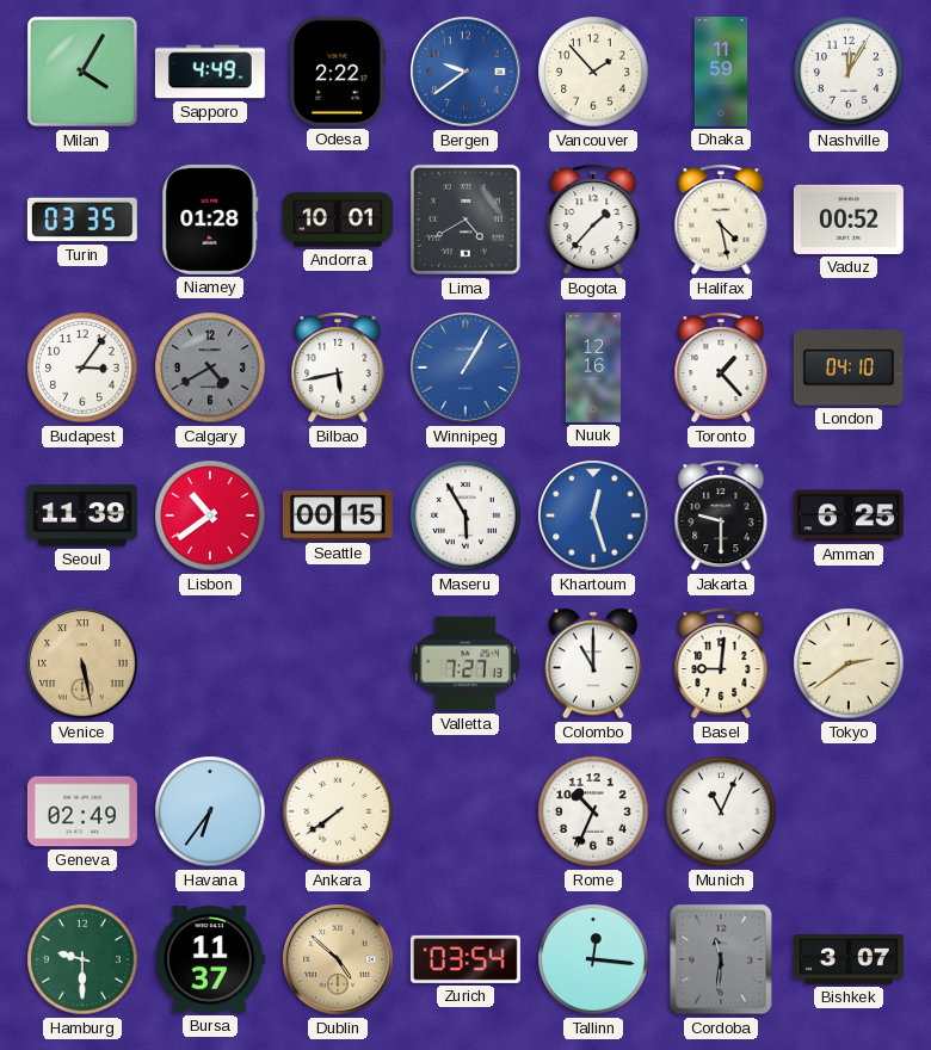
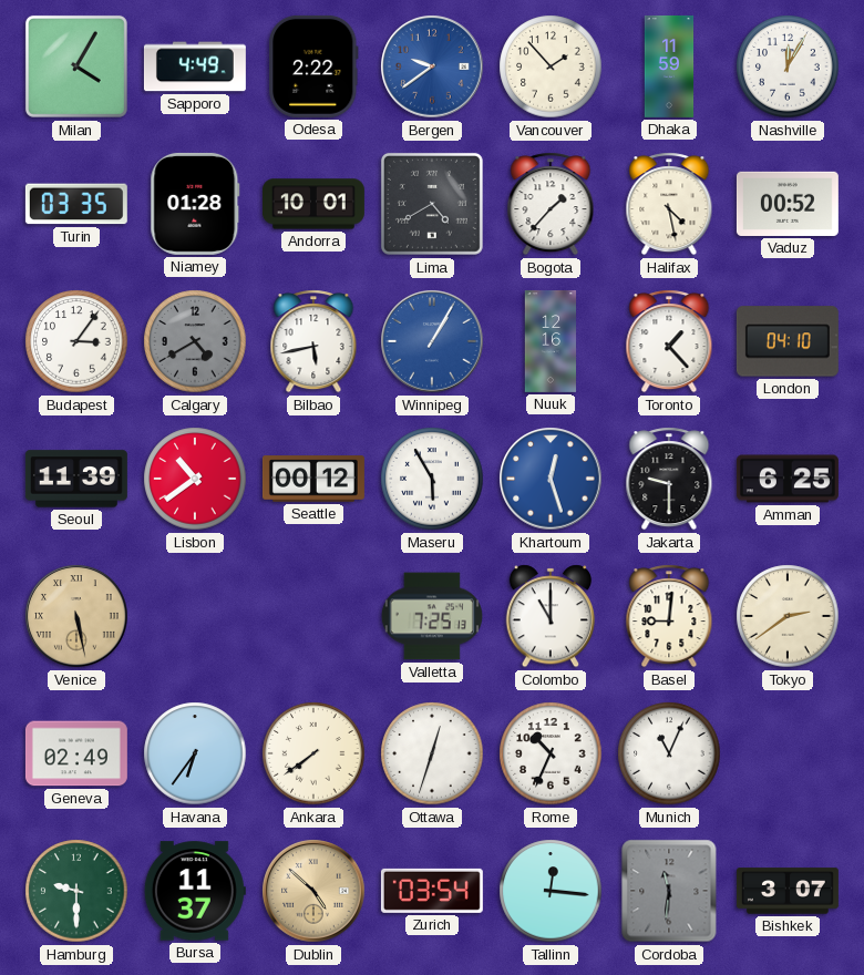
Seattle: 00:15 -> 00:12
Valletta: 7:27 -> 7:25
Ottawa: none -> 12:33
